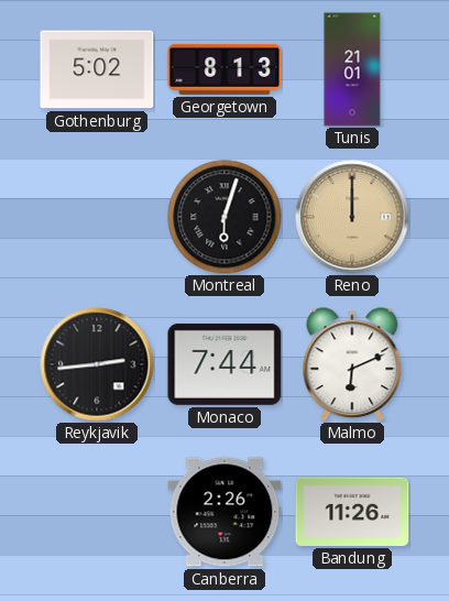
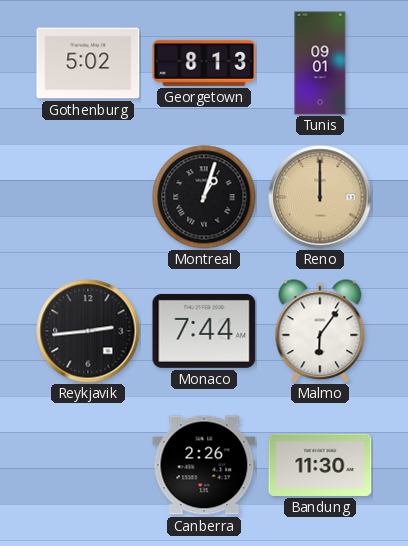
Tunis: 21:01 -> 09:01
Montreal: 6:03 -> 1:03
Malmo: 6:11 -> 6:06
Bandung: 11:26 -> 11:30
